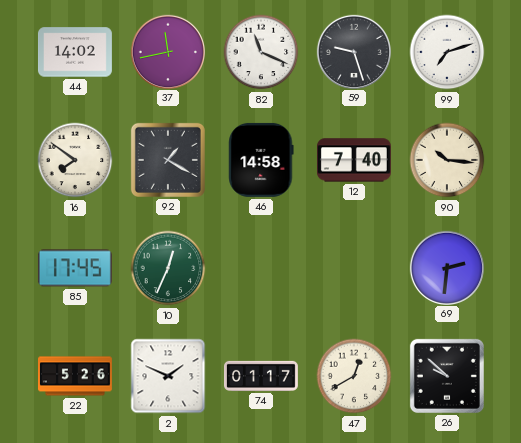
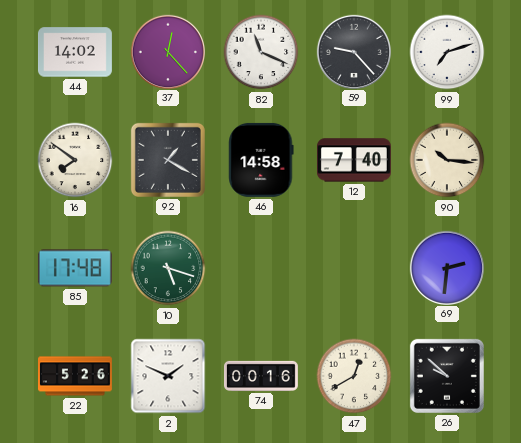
37: 11:43 -> 12:23
59: 9:27 -> 9:23
85: 17:45 -> 17:48
10: 12:34 -> 5:18
74: 01:17 -> 00:16
